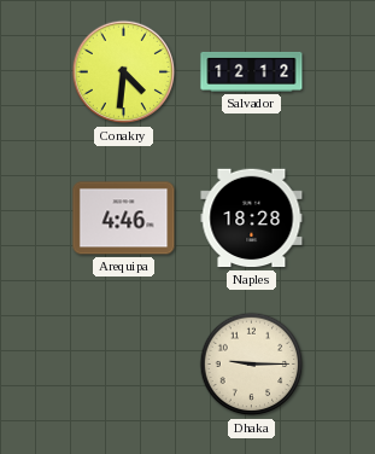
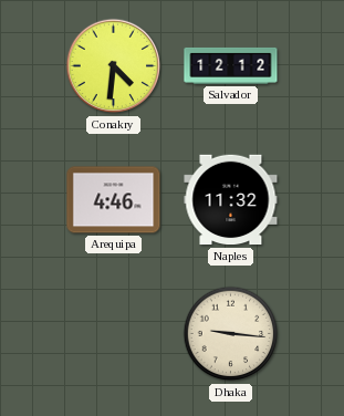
Naples: 18:28 -> 11:32
Dhaka: 9:15 -> 9:16
